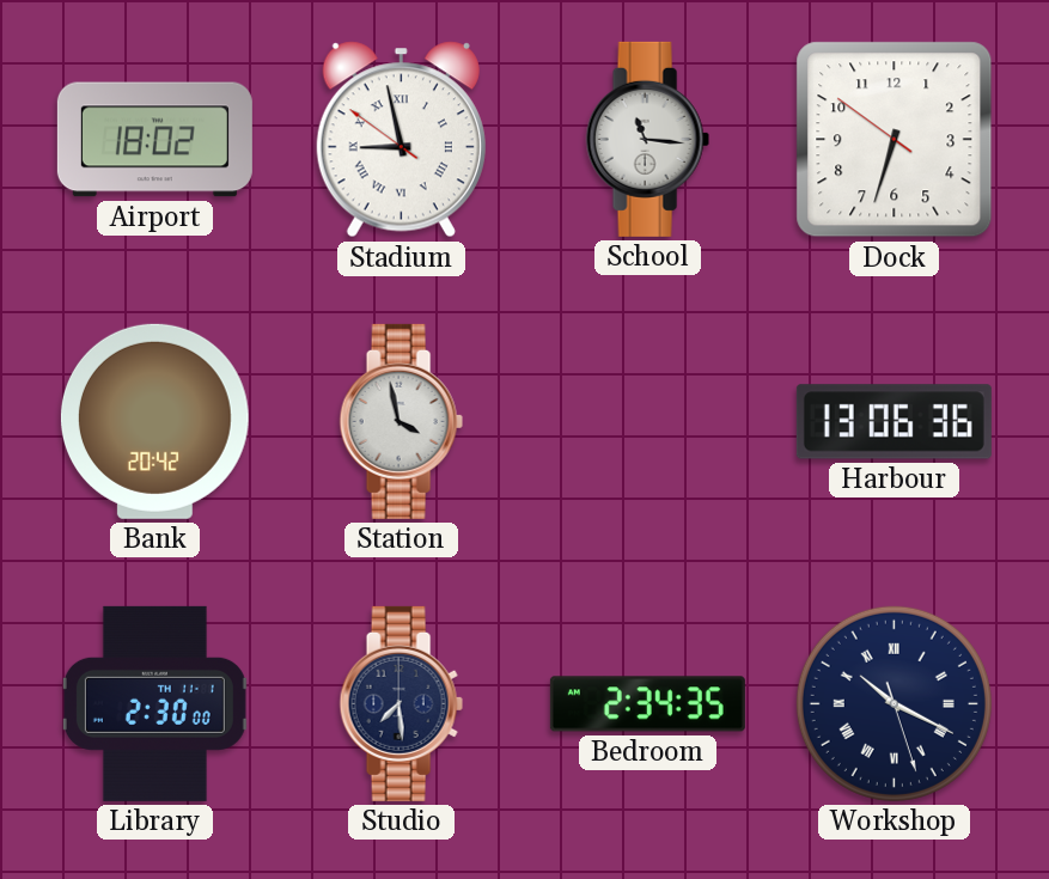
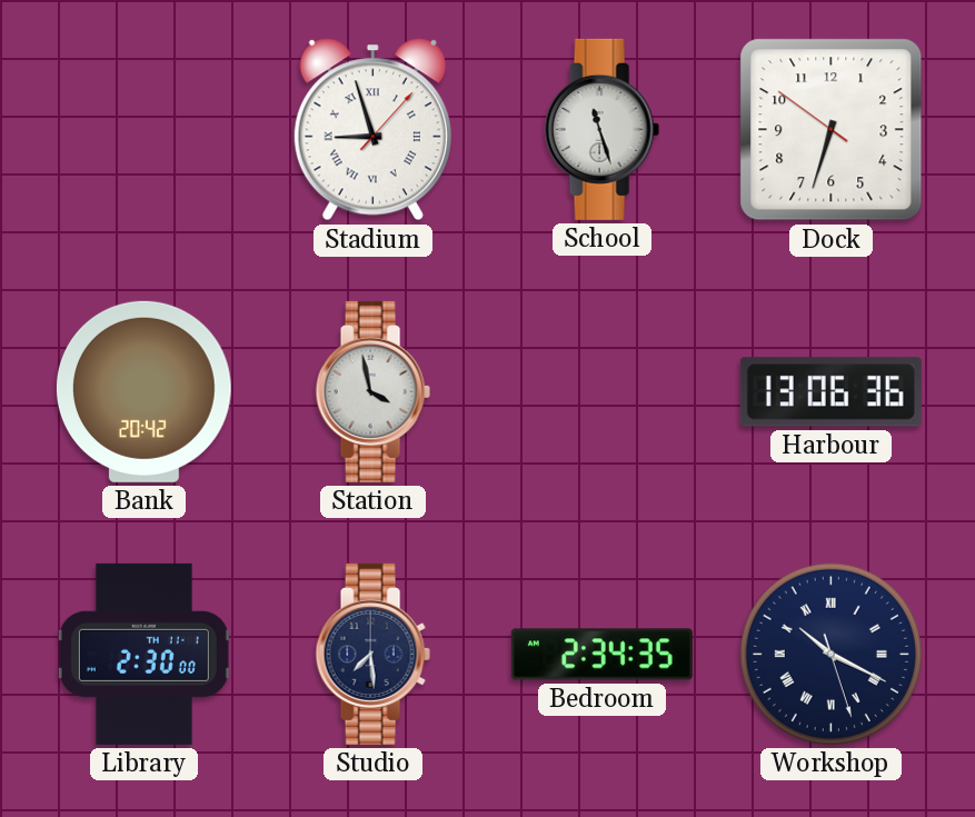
Airport: 18:02 -> none
Stadium: 8:57:51 -> 8:57:07
School: 11:16 -> 11:27
